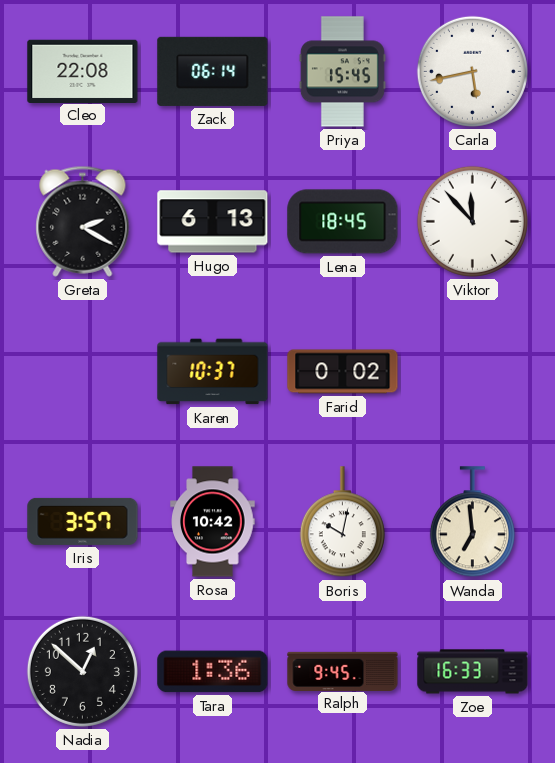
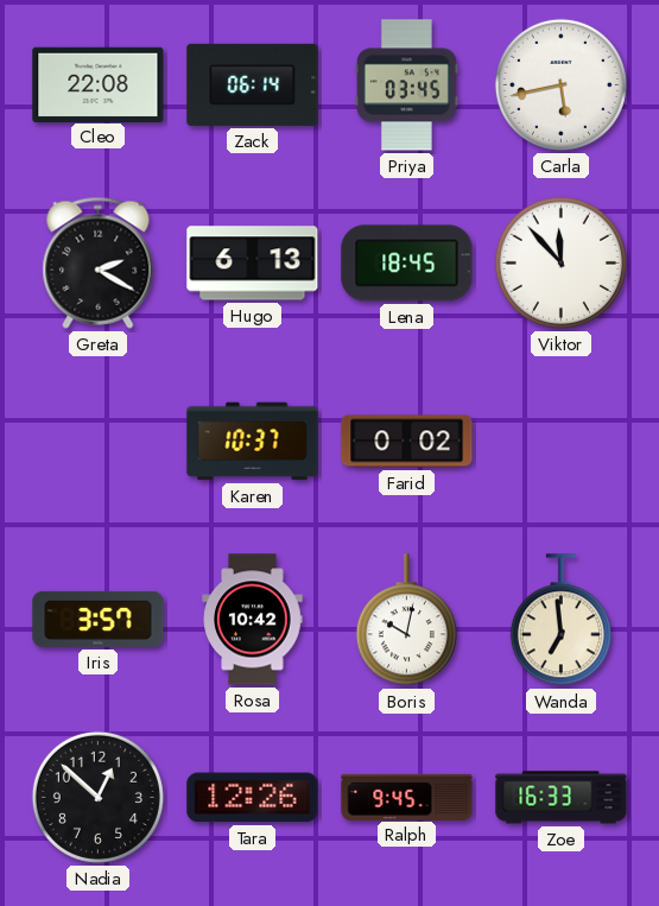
Priya: 15:45 -> 03:45
Tara: 1:36 -> 12:26
